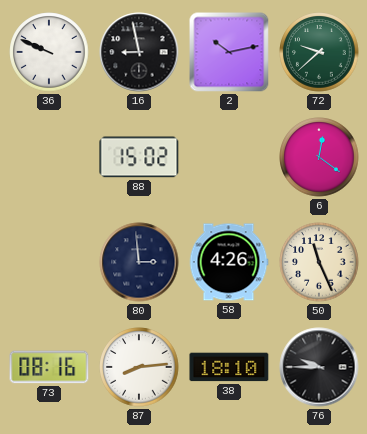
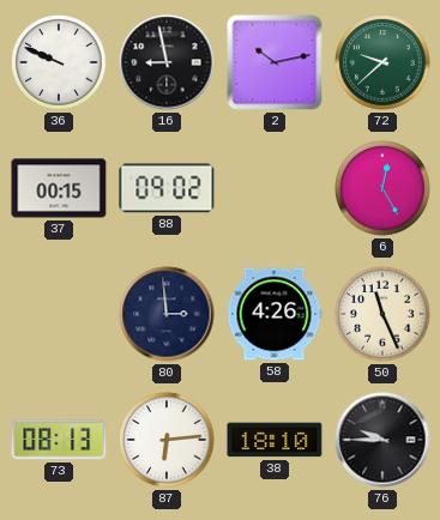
37: none -> 00:15
88: 15:02 -> 09:02
6: 12:21 -> 12:25
73: 08:16 -> 08:13
87: 8:14 -> 6:14
